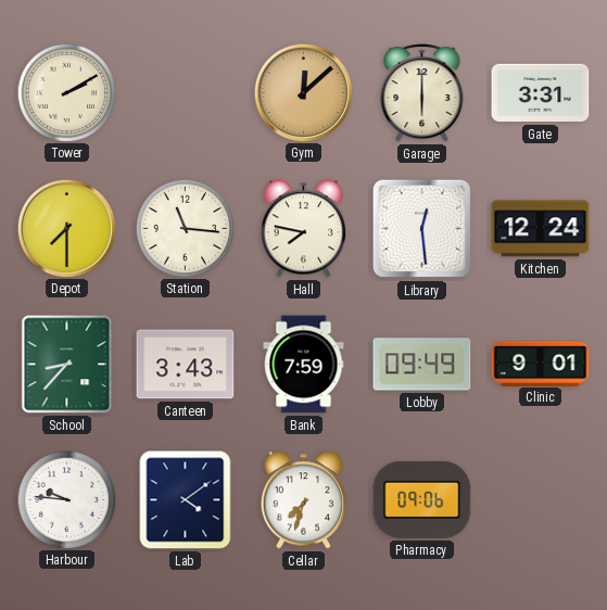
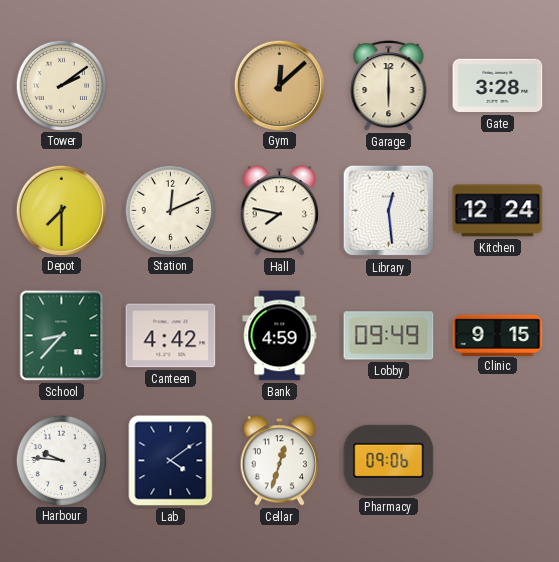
Tower: 2:10 -> 2:09
Gate: 3:31 -> 3:28
Station: 11:16 -> 12:11
Canteen: 3:43 -> 4:42
Bank: 7:59 -> 4:59
Clinic: 9:01 -> 9:15
Cellar: 7:33 -> 12:33
